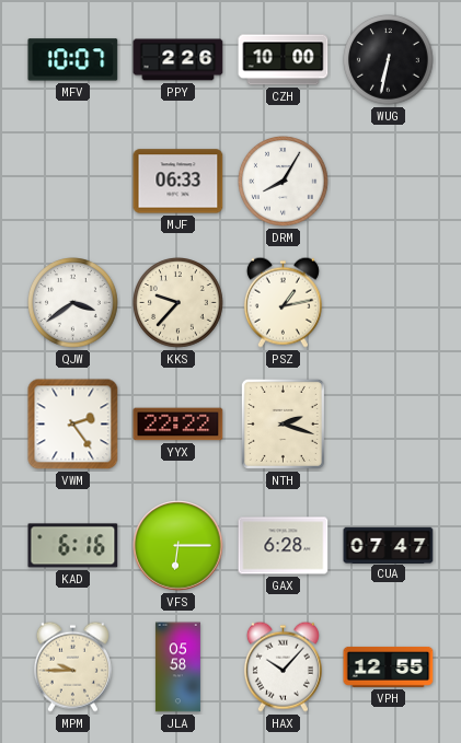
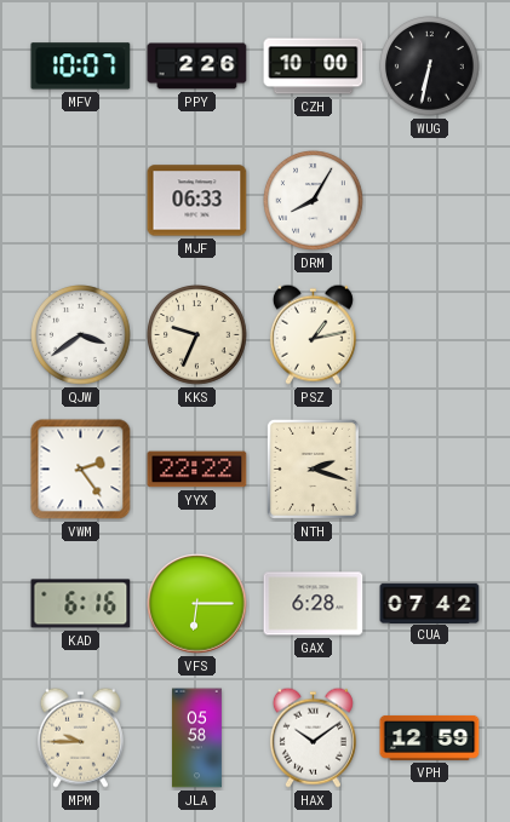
KKS: 9:37 -> 9:34
CUA: 07:47 -> 07:42
HAX: 10:07 -> 10:09
VPH: 12:55 -> 12:59
